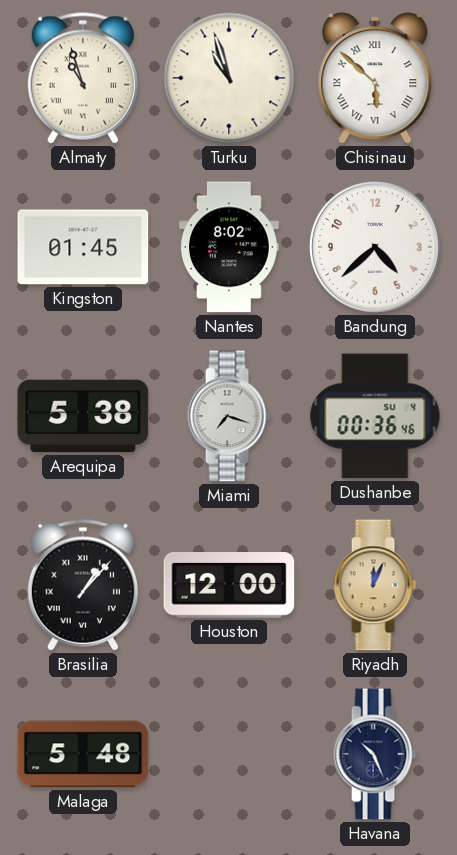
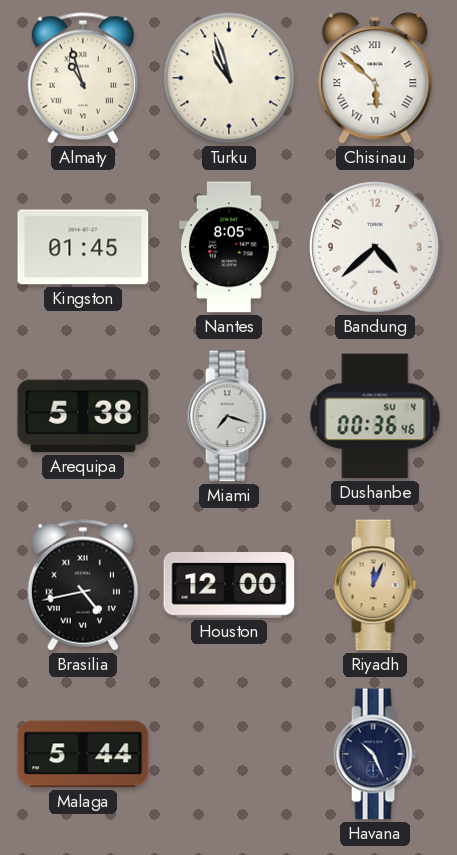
Nantes: 8:02 -> 8:05
Brasilia: 1:07 -> 4:43
Malaga: 5:48 -> 5:44
